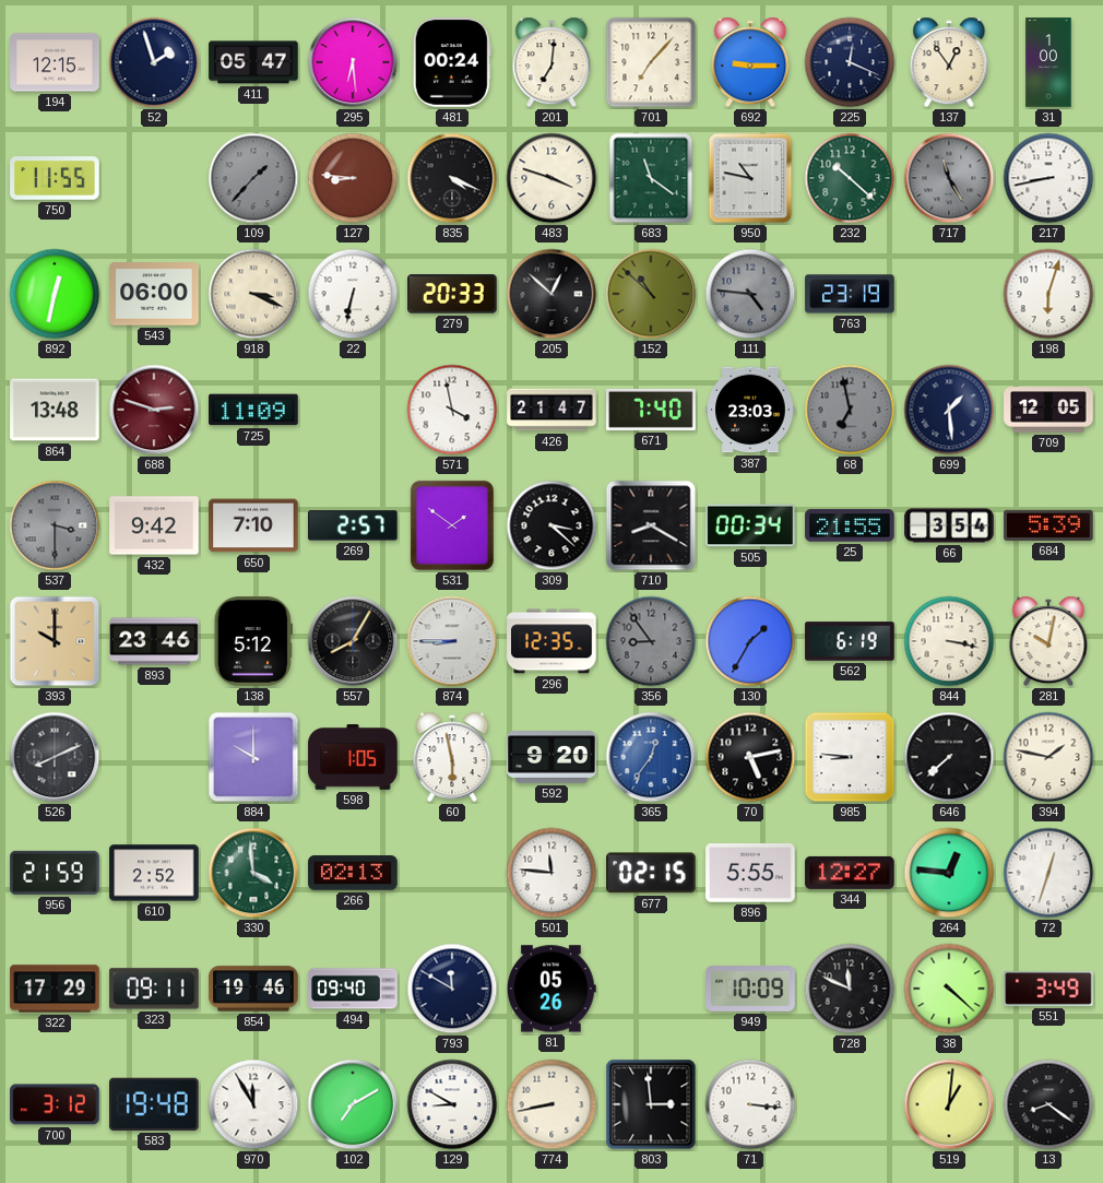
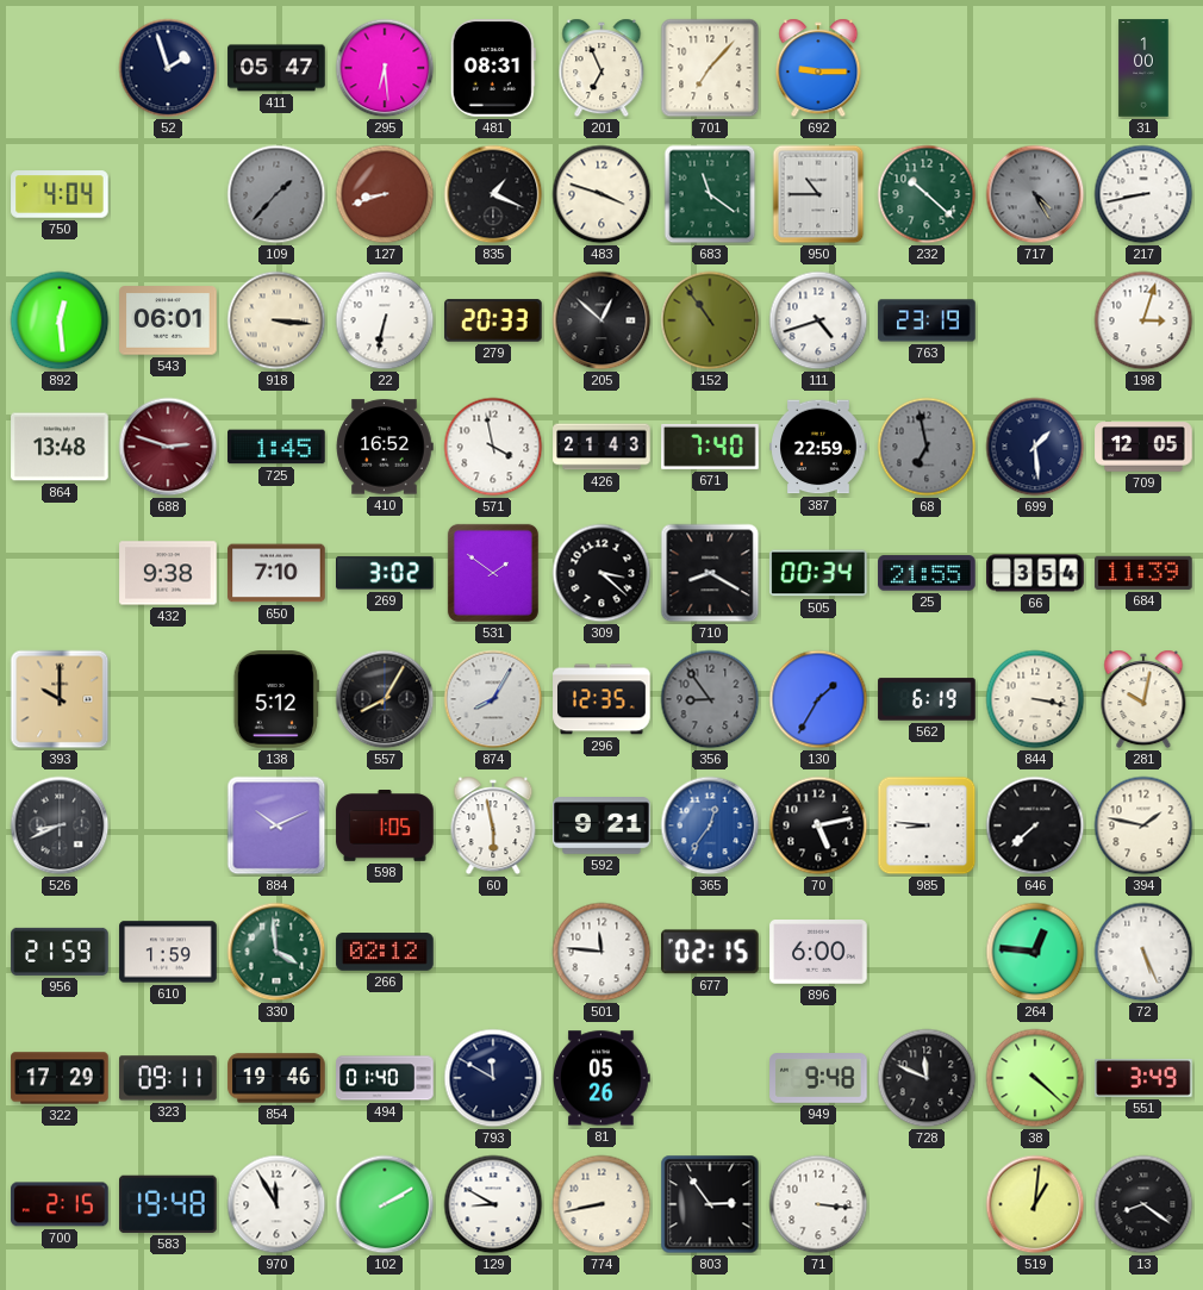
194: 12:15 -> none
481: 00:24 -> 08:31
201: 7:01 -> 6:56
225: 12:19 -> none
137: 12:54 -> none
750: 11:55 -> 4:04
127: 8:46 -> 8:42
835: 4:19 -> 1:19
950: 10:47 -> 10:45
717: 11:25 -> 4:25
892: 12:32 -> 12:29
543: 06:00 -> 06:01
918: 3:19 -> 3:16
152: 10:52 -> 10:54
111: 4:46 -> 4:42
111 dial: grey -> white
198: 6:03 -> 3:03
725: 11:09 -> 1:45
410: none -> 16:52
426: 21:47 -> 21:43
387: 23:03 -> 22:59
537: 3:30 -> none
432: 9:42 -> 9:38
269: 2:57 -> 3:02
684: 5:39 -> 11:39
893: 23:46 -> none
874: 8:45 -> 8:05
526: 8:11 -> 8:41
884: 10:00 -> 10:11
592: 9:20 -> 9:21
610: 2:52 -> 1:59
266: 02:13 -> 02:12
896: 5:55 -> 6:00
344: 12:27 -> none
72: 12:33 -> 5:26
494: 09:40 -> 01:40
949: 10:09 -> 9:48
700: 3:12 -> 2:15
102: 7:10 -> 2:10
803: 2:59 -> 2:54
